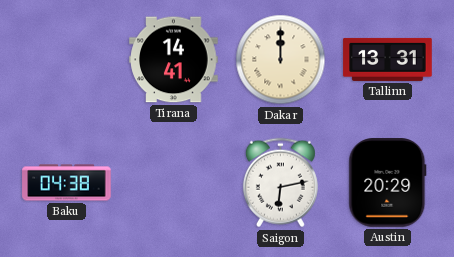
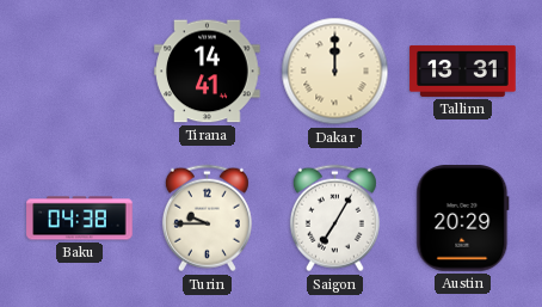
Turin: none -> 9:45
Saigon: 6:13 -> 7:05
